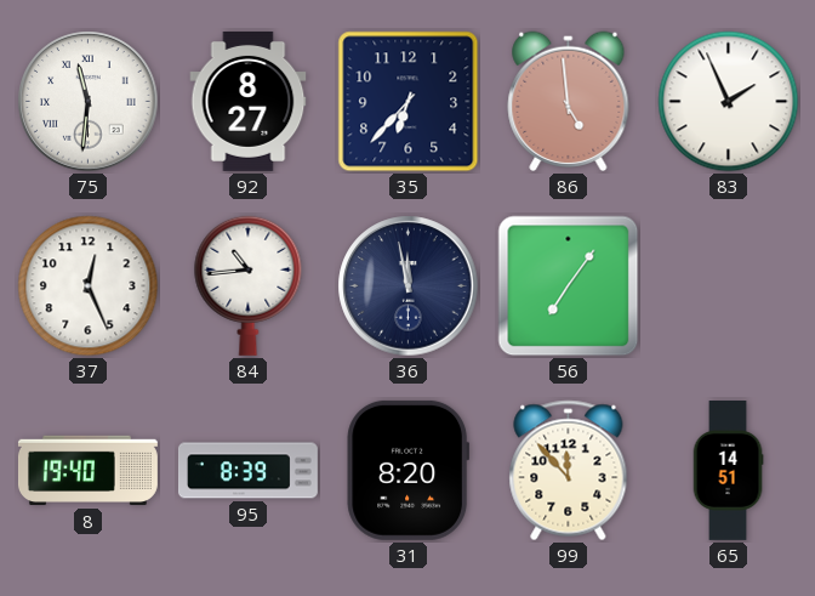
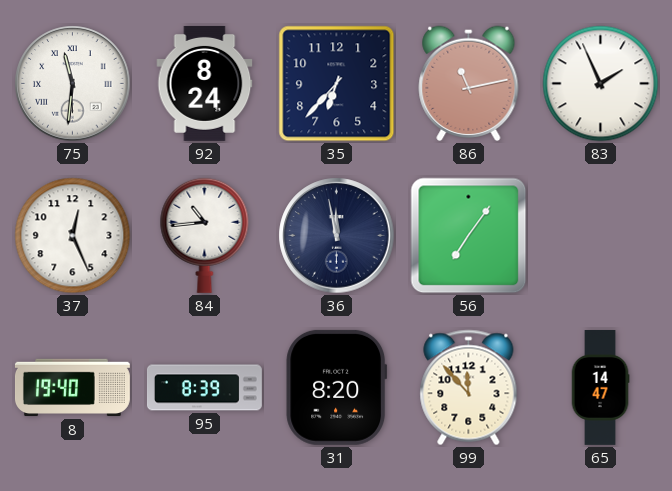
92: 8:27 -> 8:24
86: 4:59 -> 11:13
65: 14:51 -> 14:47
